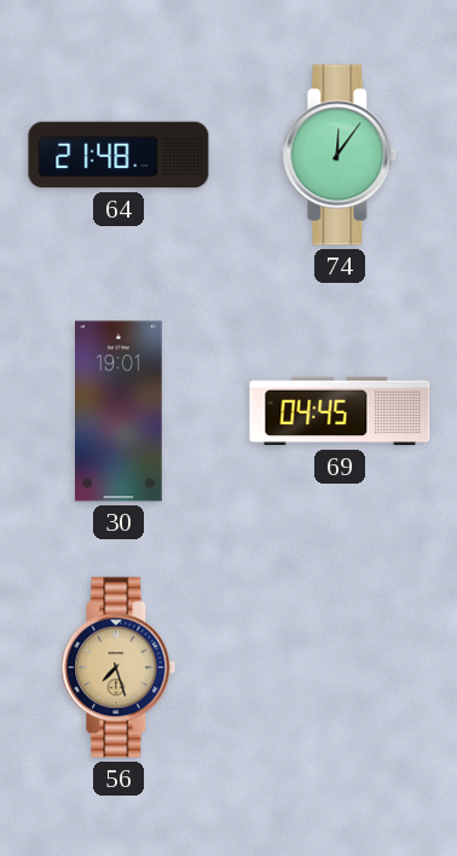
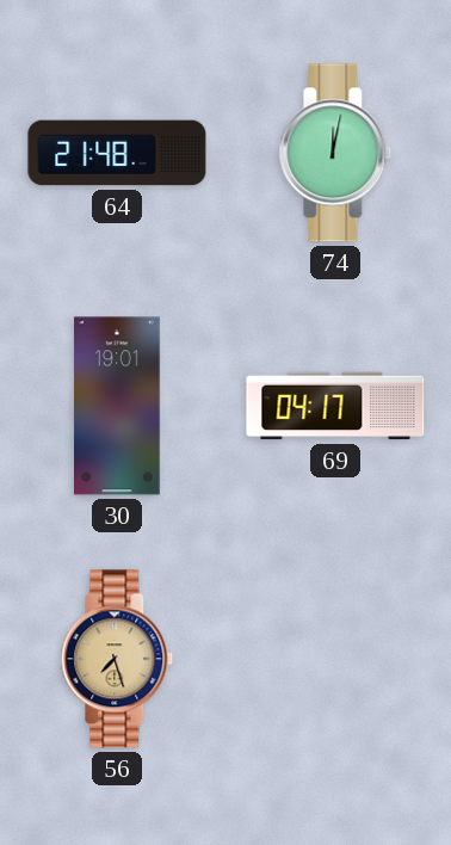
74: 12:06 -> 12:02
69: 04:45 -> 04:17
